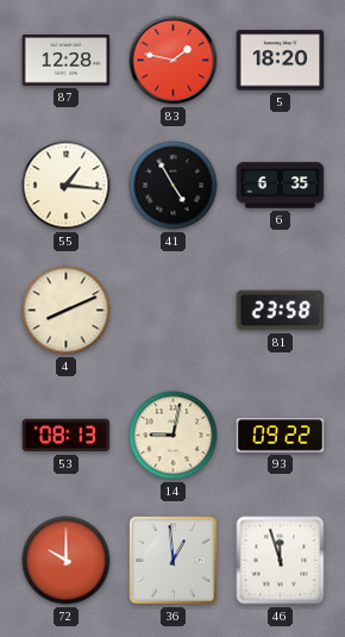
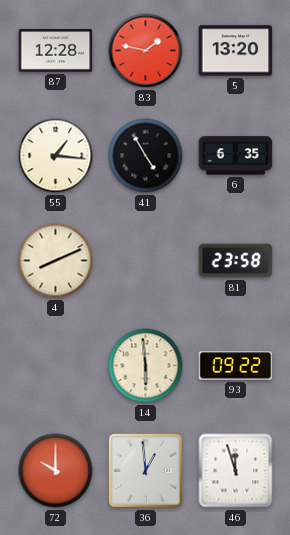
5: 18:20 -> 13:20
53: 08:13 -> none
14: 9:02 -> 5:59
